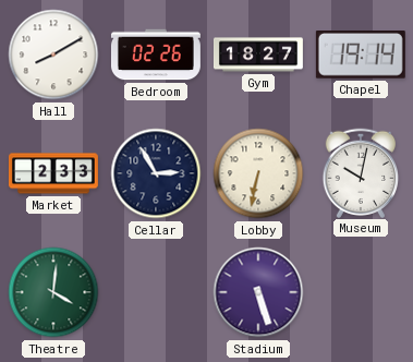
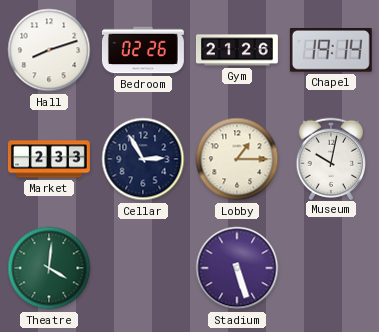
Hall: 8:10 -> 8:12
Gym: 18:27 -> 21:26
Lobby: 6:32 -> 1:15
